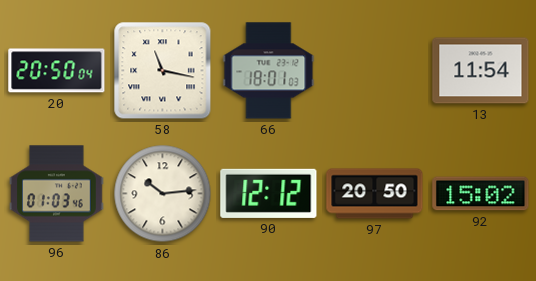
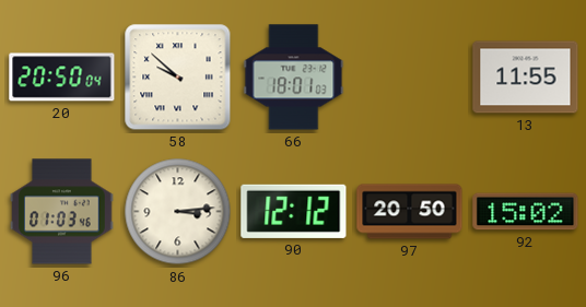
58: 11:17 -> 9:52
13: 11:54 -> 11:55
86: 10:14 -> 3:14
